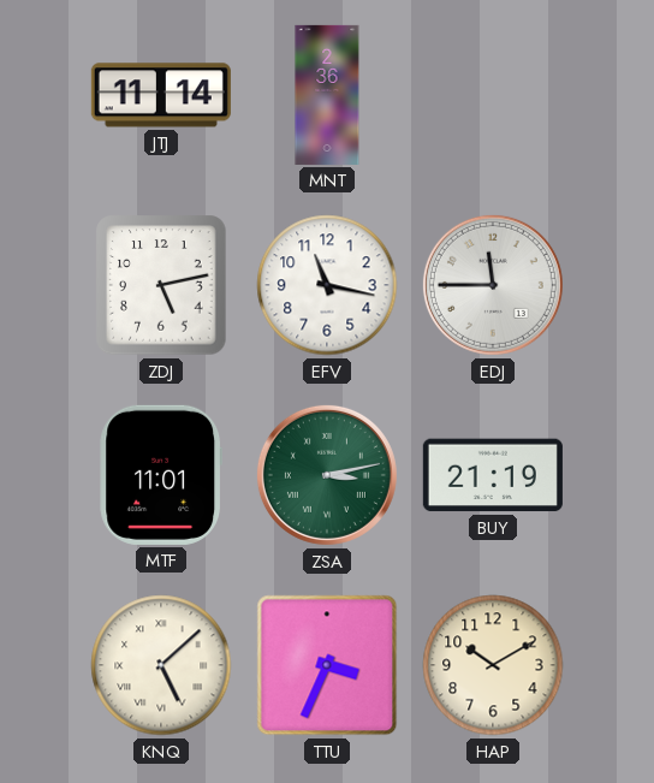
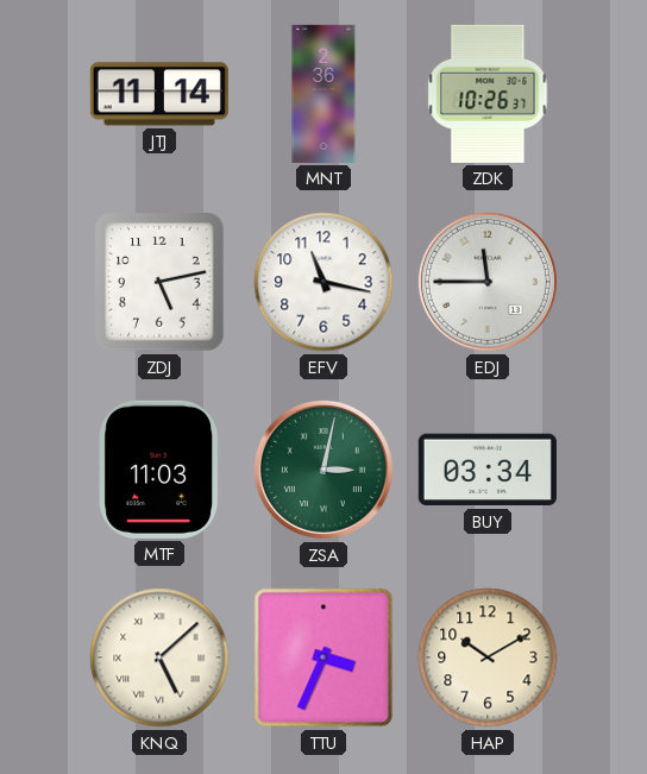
ZDK: none -> 10:26
MTF: 11:01 -> 11:03
ZSA: 3:13 -> 3:02
BUY: 21:19 -> 03:34
